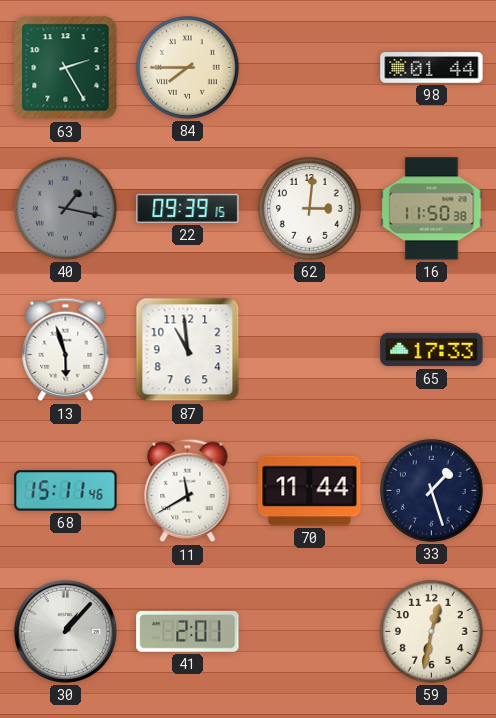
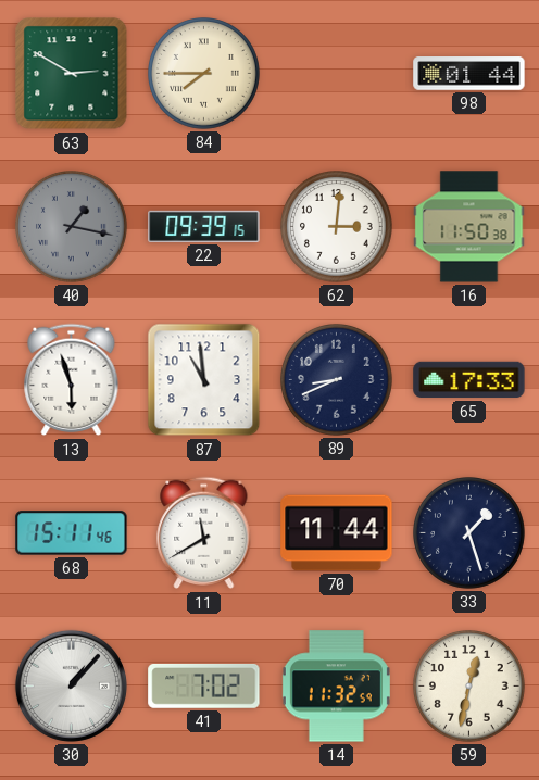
63: 2:25 -> 2:50
89: none -> 8:41
41: 2:01 -> 7:02
14: none -> 11:32
